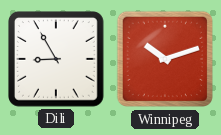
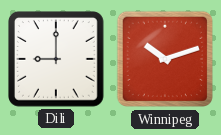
Dili: 8:55 -> 9:00
